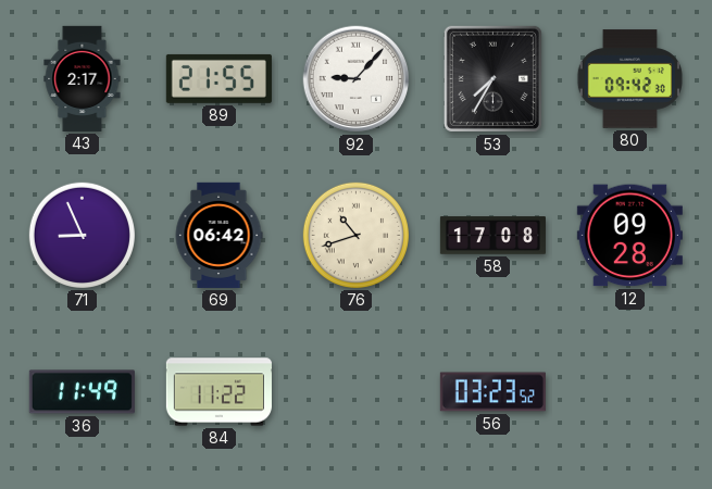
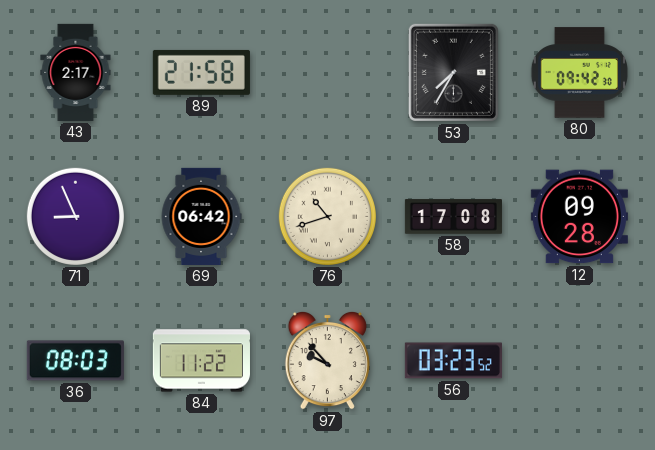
89: 21:55 -> 21:58
92: 9:07 -> none
36: 11:49 -> 08:03
97: none -> 9:53
